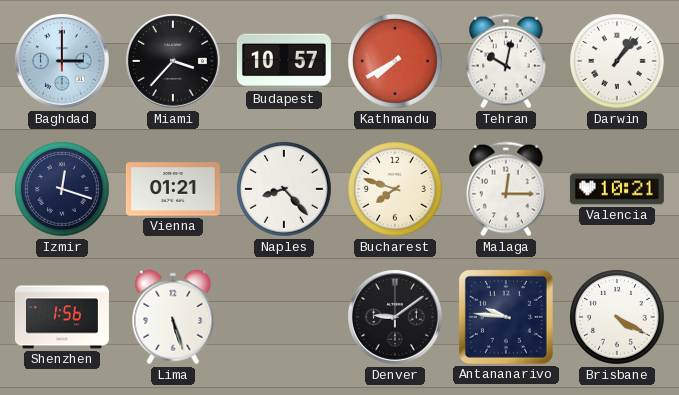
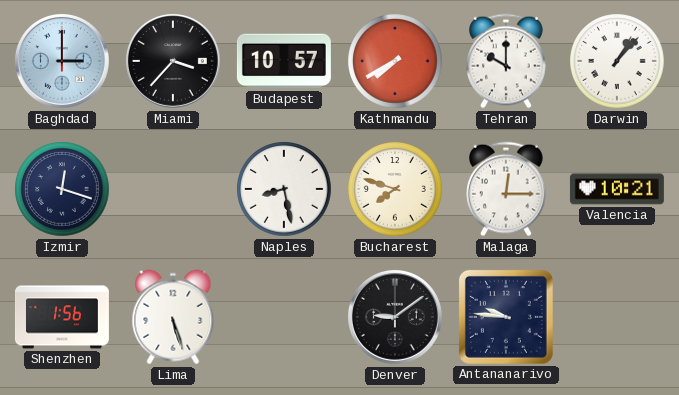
Tehran: 10:02 -> 10:00
Vienna: 01:21 -> none
Naples: 8:23 -> 8:28
Brisbane: 4:20 -> none
